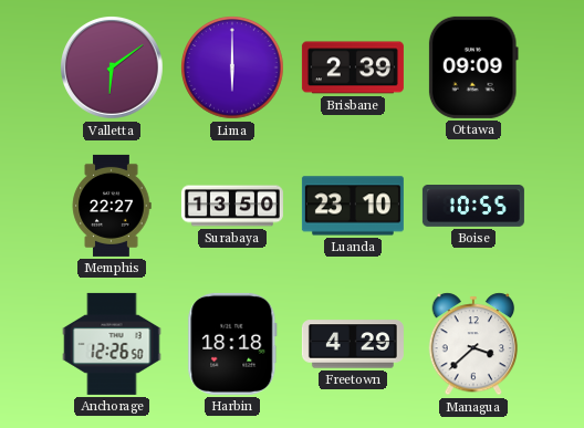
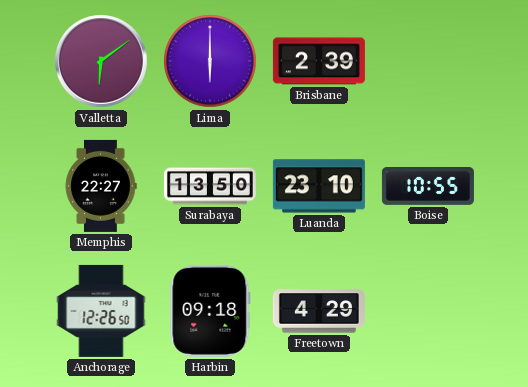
Ottawa: 09:09 -> none
Harbin: 18:18 -> 09:18
Managua: 3:38 -> none
